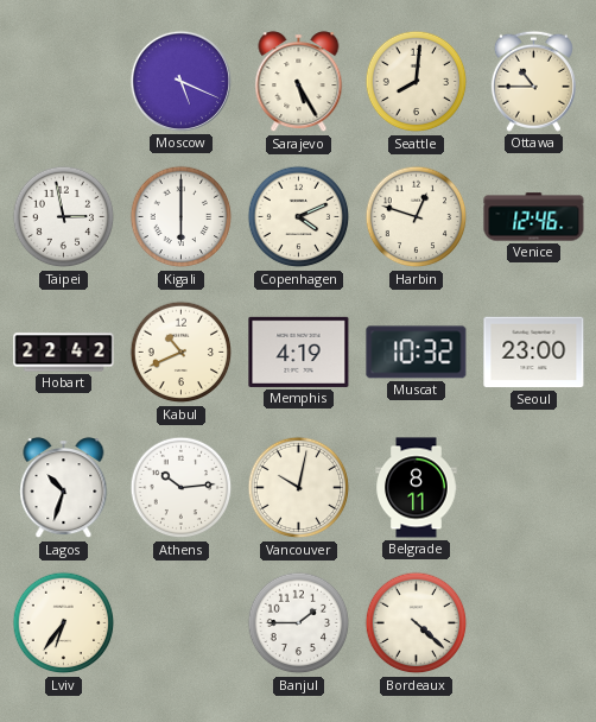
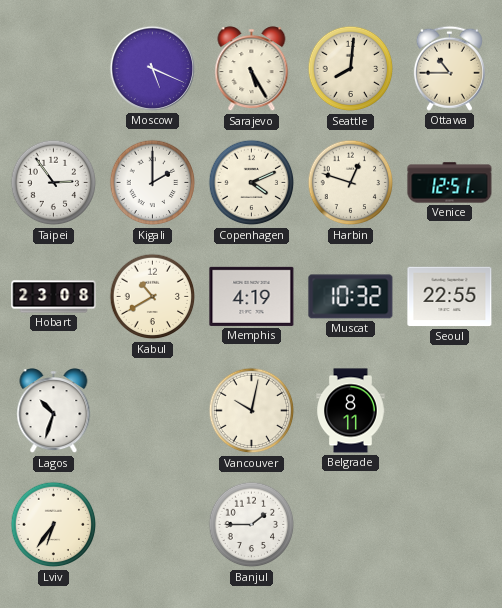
Taipei: 2:58 -> 2:54
Kigali: 6:00 -> 2:00
Venice: 12:46 -> 12:51
Hobart: 22:42 -> 23:08
Kabul: 10:41 -> 10:40
Seoul: 23:00 -> 22:55
Athens: 10:14 -> none
Bordeaux: 4:22 -> none
